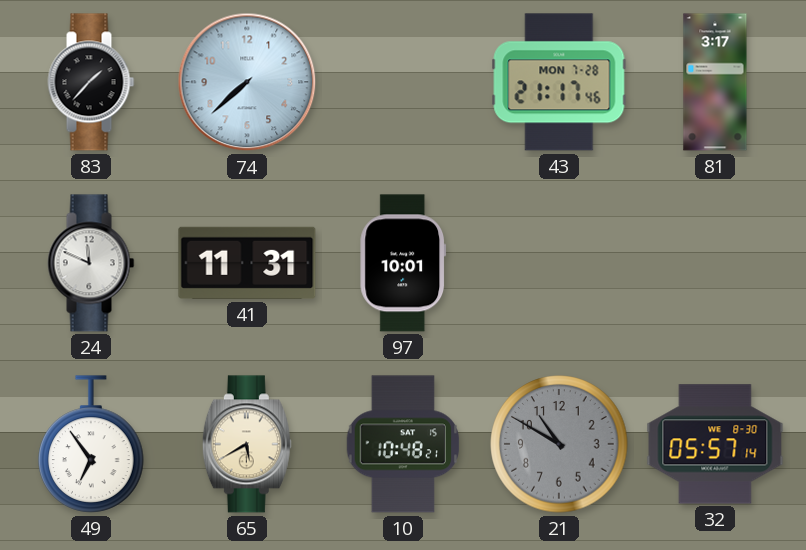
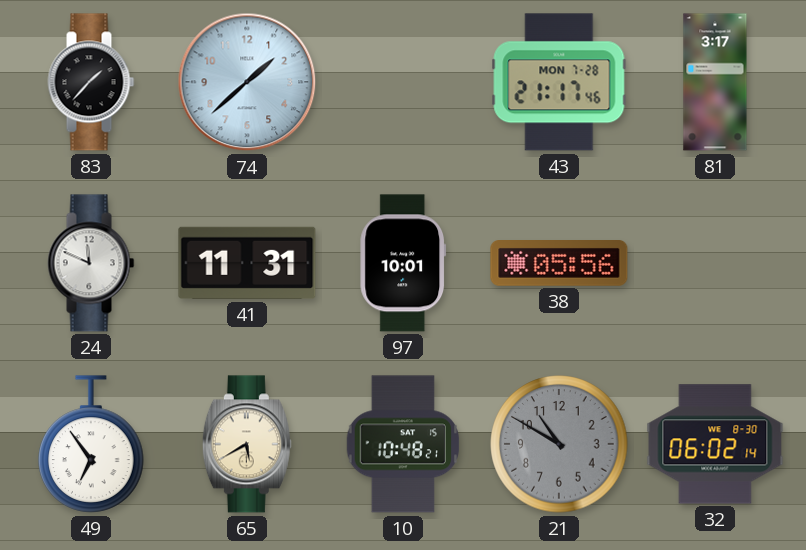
74: 7:38 -> 1:38
38: none -> 05:56
32: 05:57 -> 06:02
